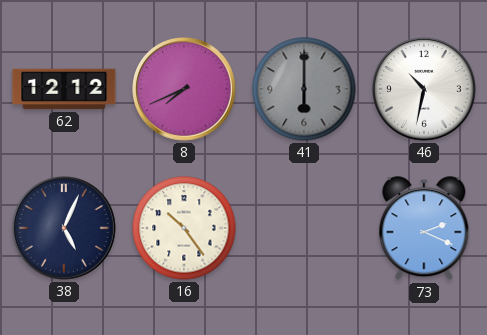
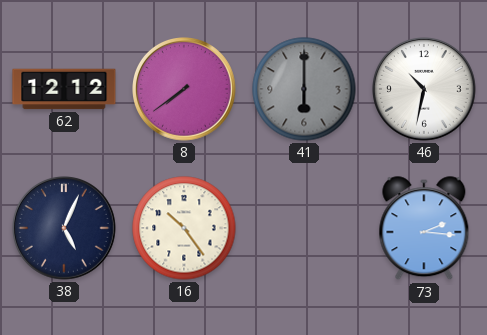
8: 7:41 -> 7:39
73: 2:19 -> 2:16
